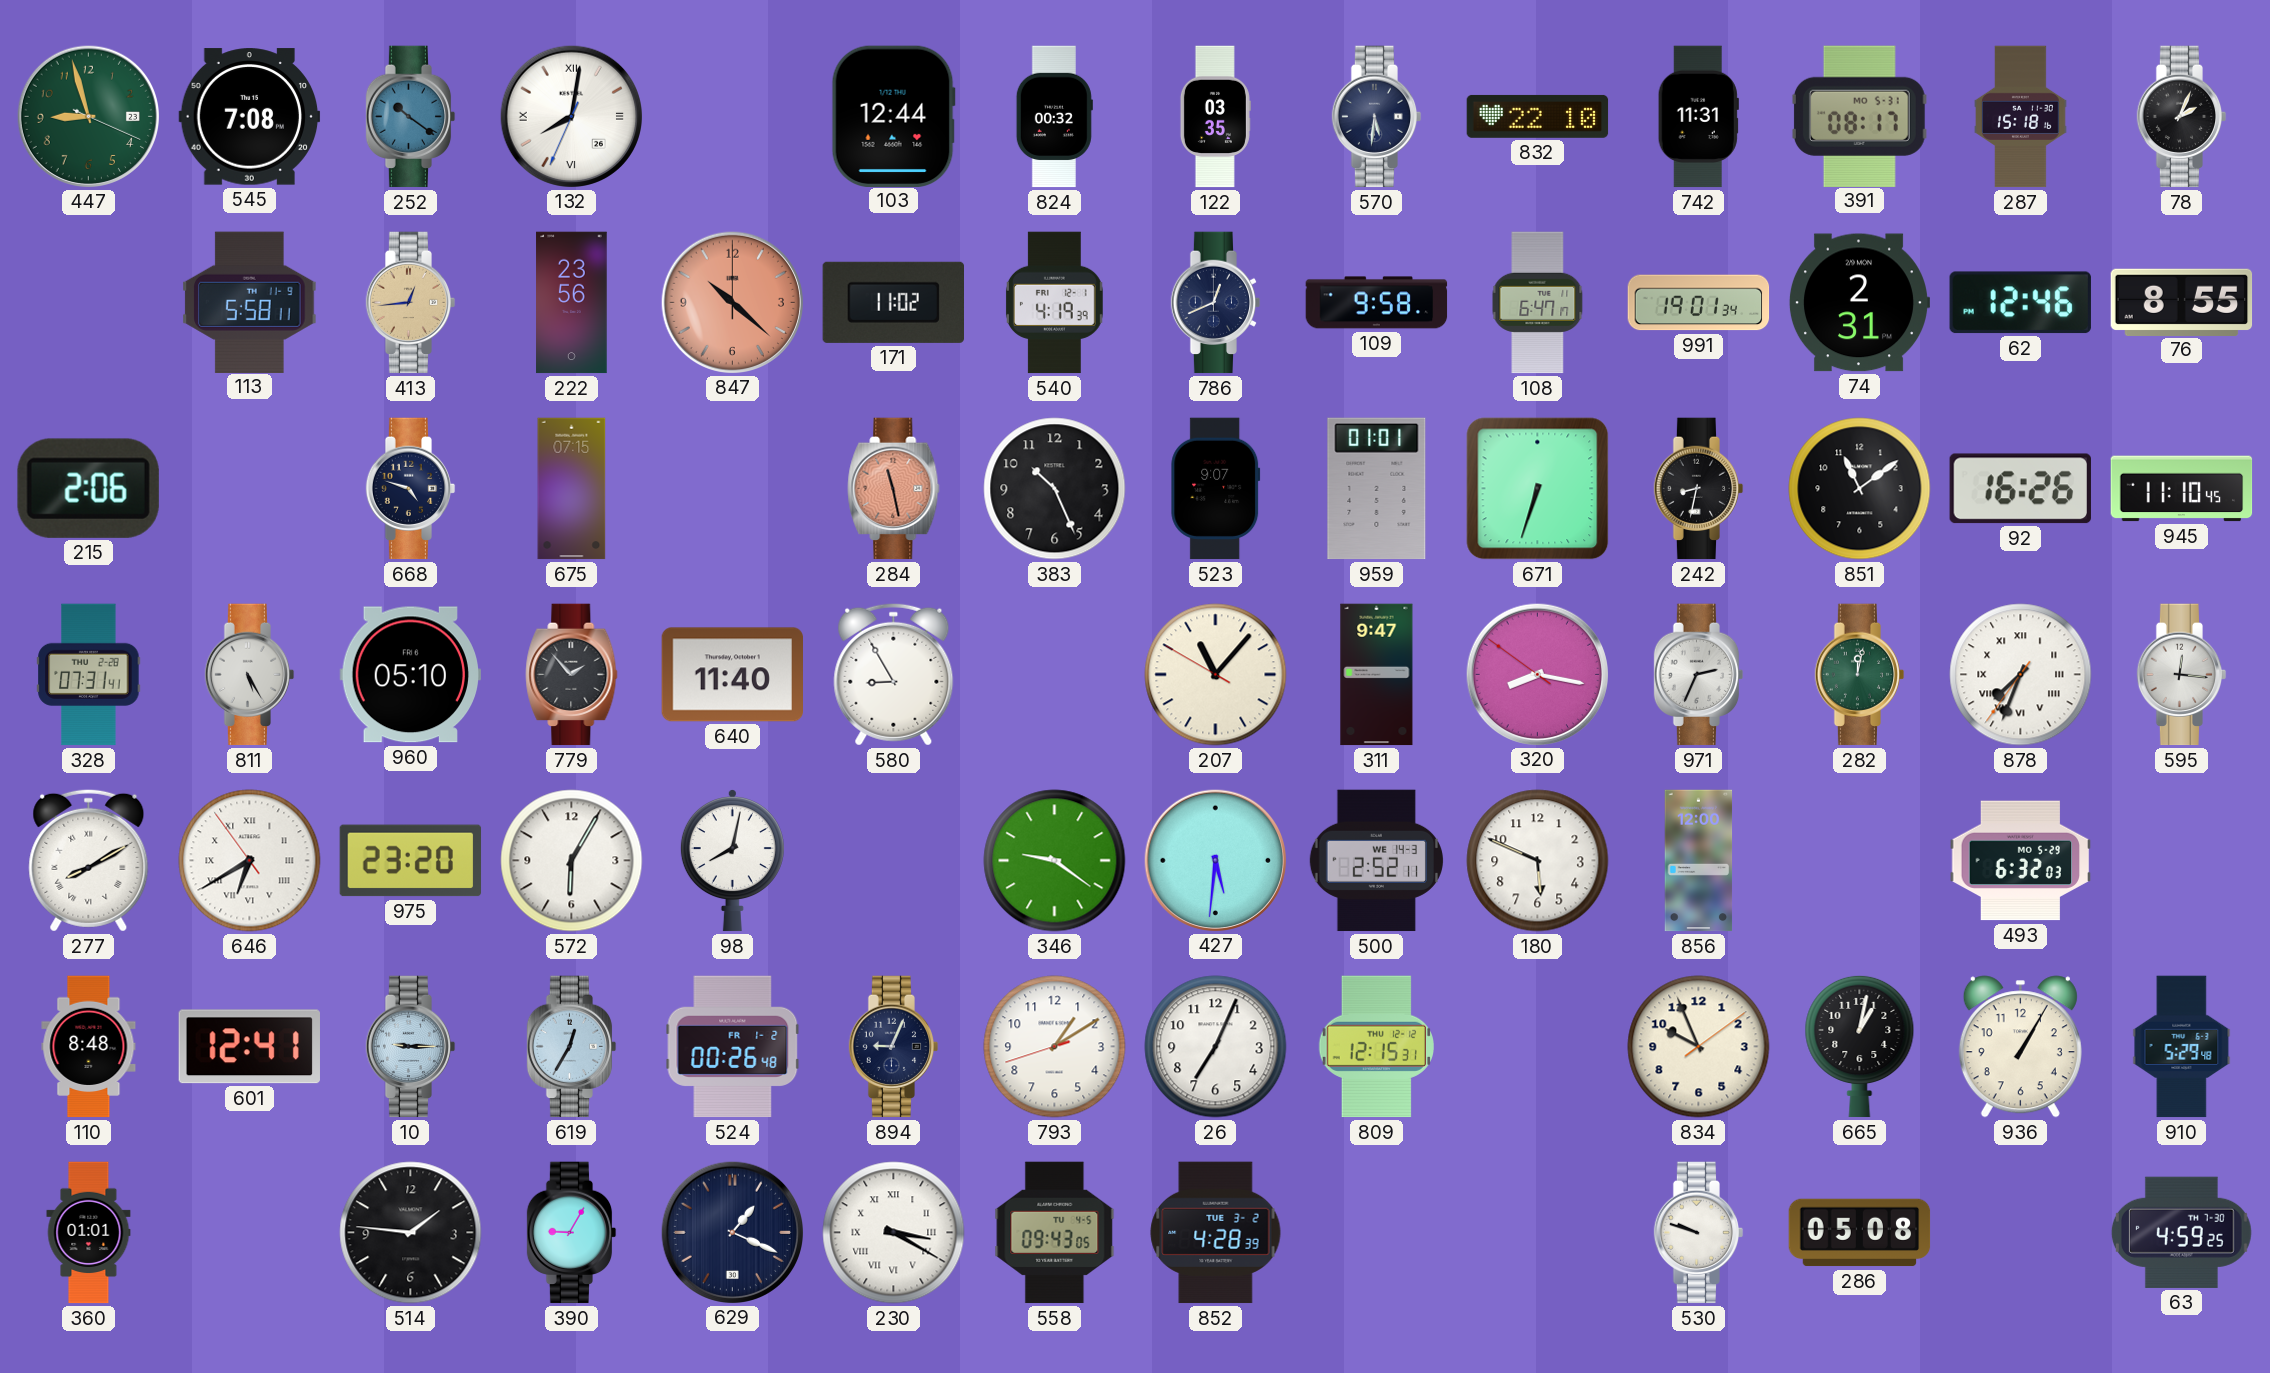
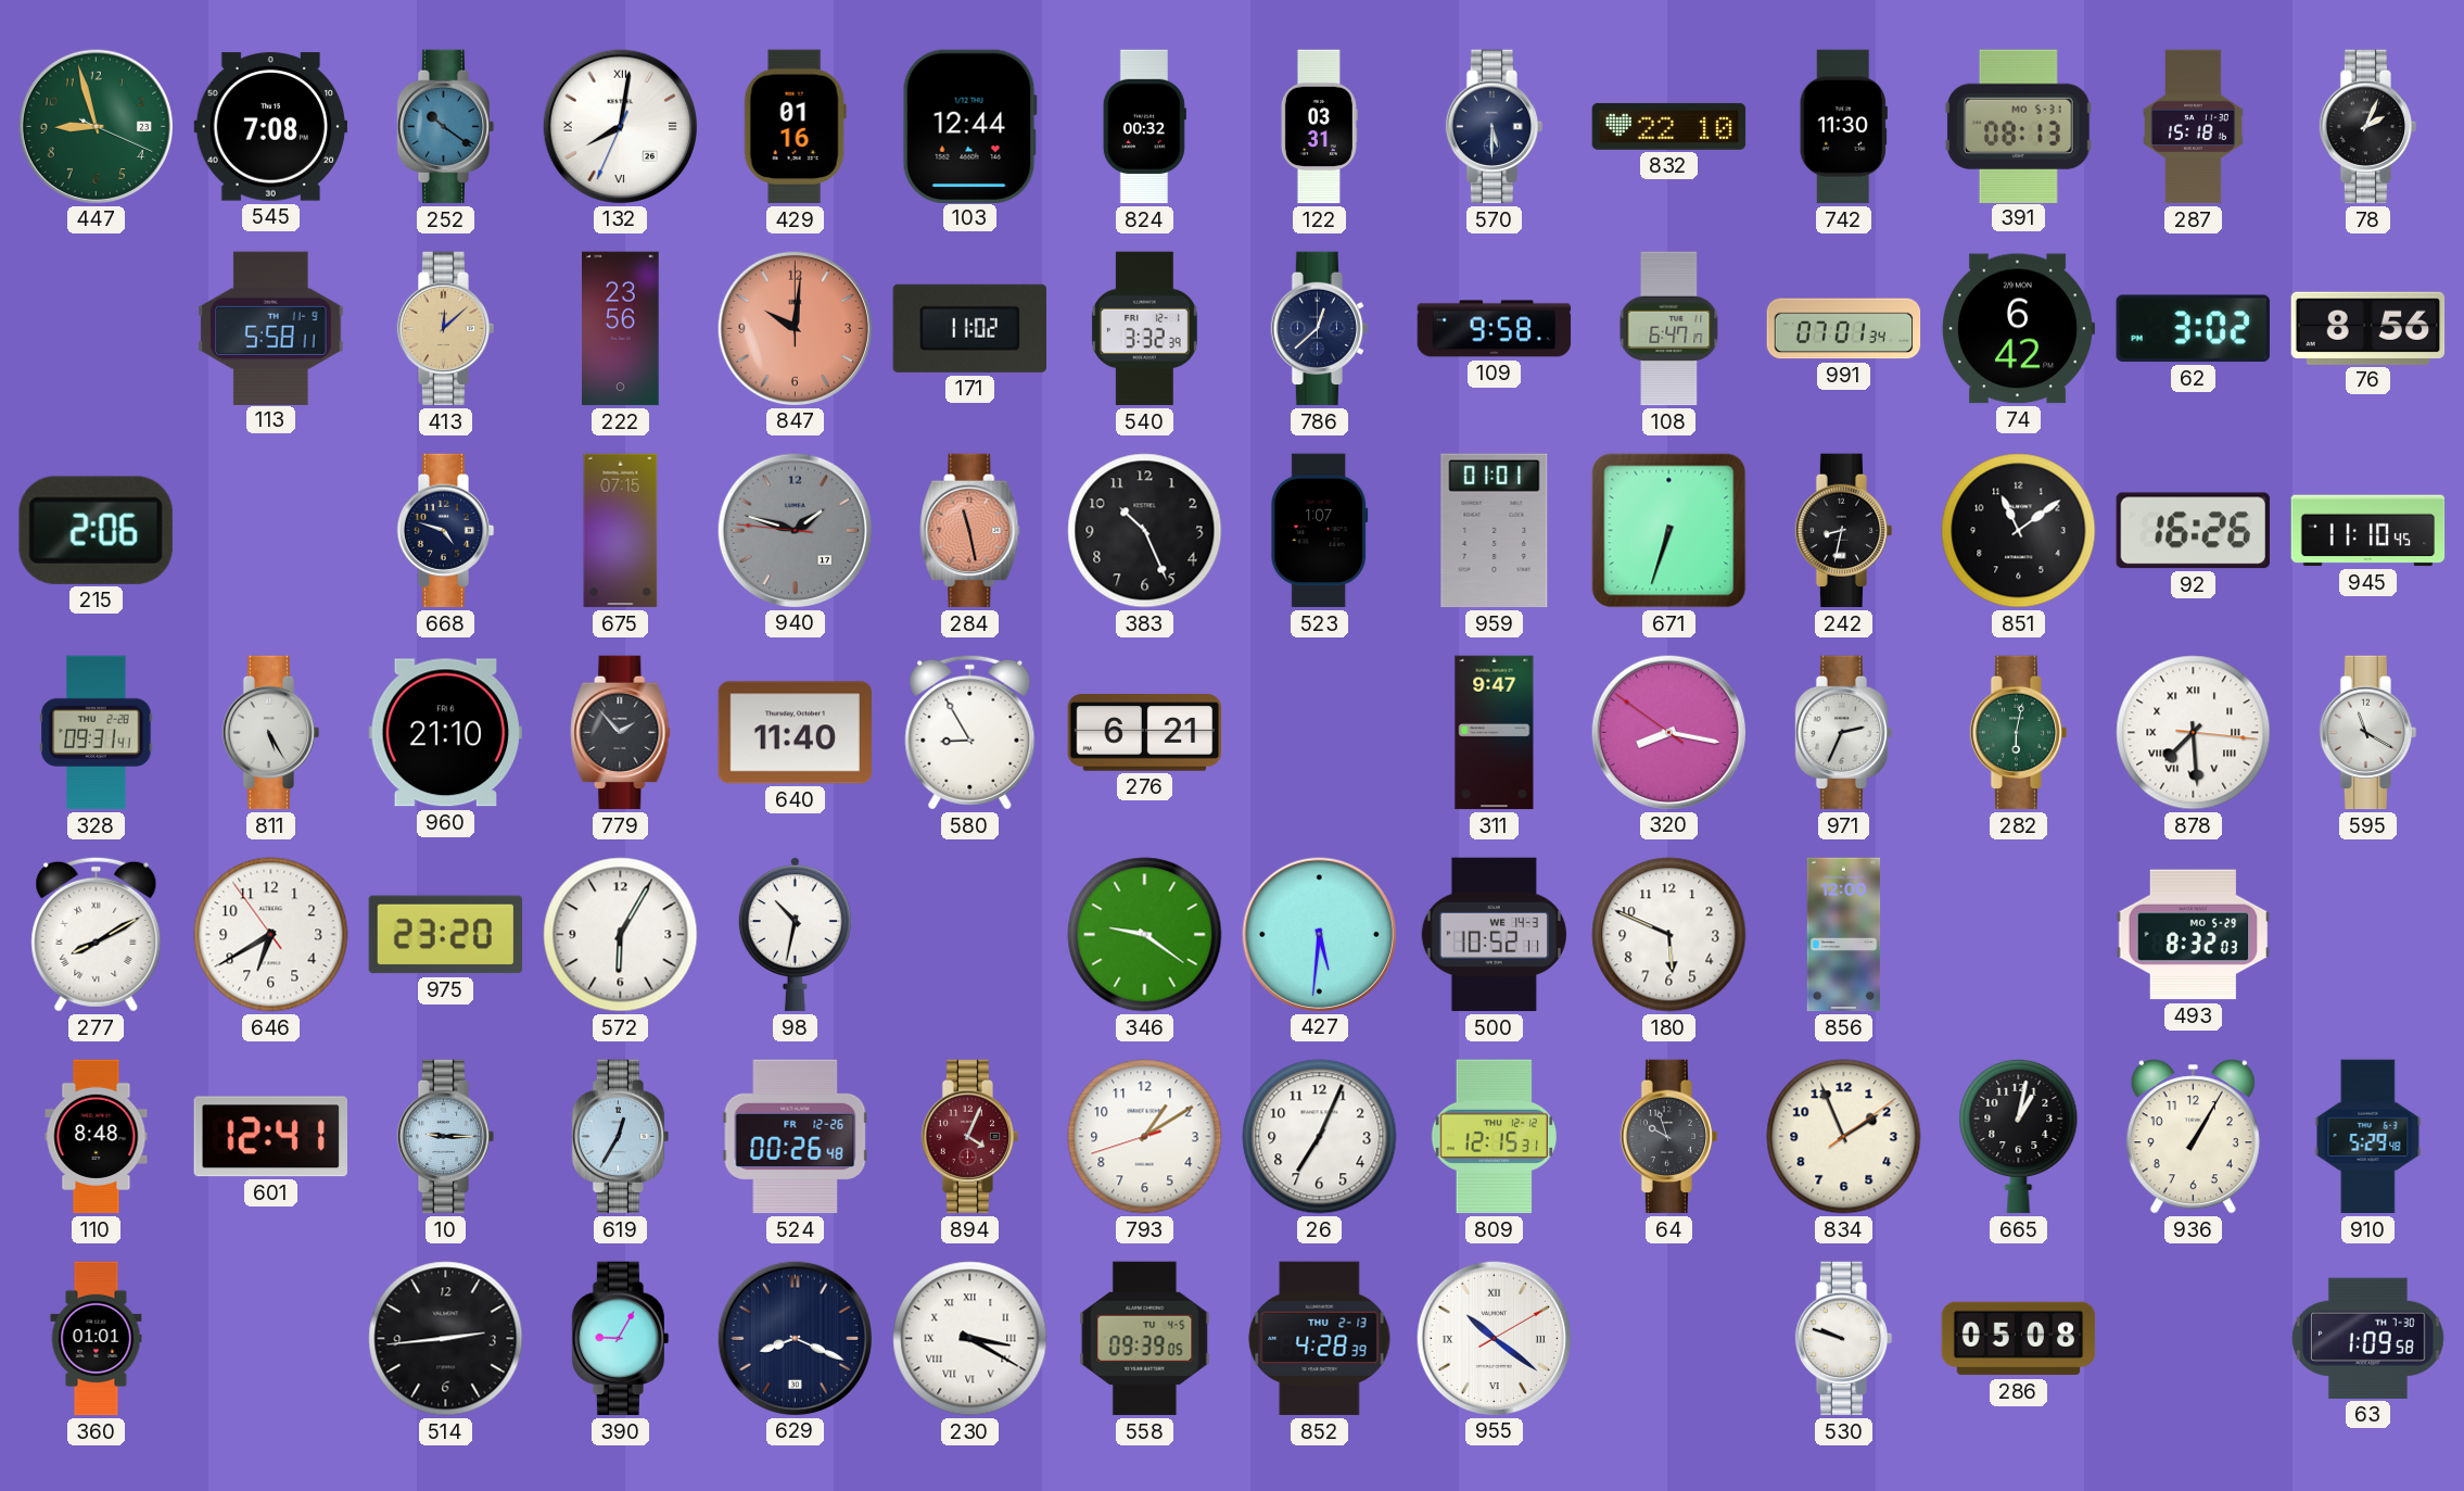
429: none -> 01:16
122: 03:35 -> 03:31
570: 5:31 -> 5:30
742: 11:31 -> 11:30
391: 08:17 -> 08:13
413: 12:44 -> 12:08
847: 10:22 -> 10:01
540: 4:19 -> 3:32
786: 12:41 -> 12:38
991: 19:01 -> 07:01
74: 2:31 -> 6:42
62: 12:46 -> 3:02
76: 8:55 -> 8:56
940: none -> 1:47
523: 9:07 -> 1:07
328: 07:31 -> 09:31
960: 05:10 -> 21:10
276: none -> 6:21
207: 11:06 -> none
282: 12:02 -> 6:02
878: 7:33 -> 7:29
595: 12:16 -> 11:20
646 numerals: Roman -> Arabic
98: 8:02 -> 10:32
500: 2:52 -> 10:52
493: 6:32 -> 8:32
524 date: FR 1-2 -> FR 12-26
894: 9:04 -> 4:04
894 dial: navy -> burgundy
64: none -> 9:57
834: 9:56 -> 1:56
514: 1:46 -> 2:44
629: 1:19 -> 8:19
558: 09:43 -> 09:39
852 date: TUE 3-2 -> THU 2-13
955: none -> 10:21
63: 4:59 -> 1:09
